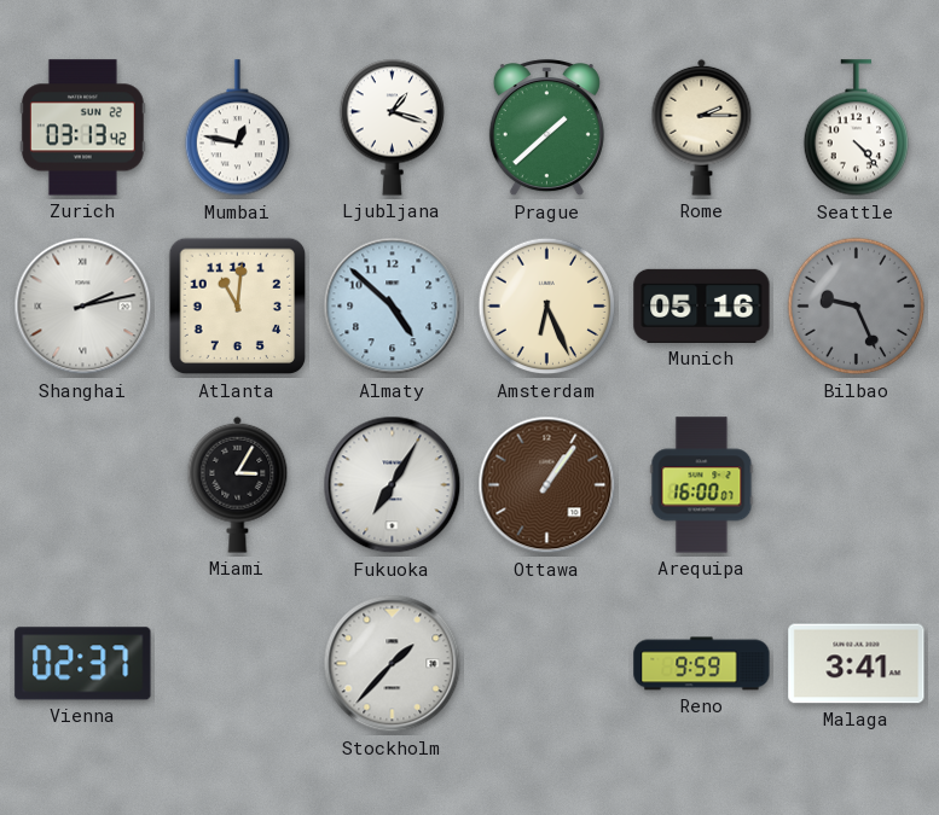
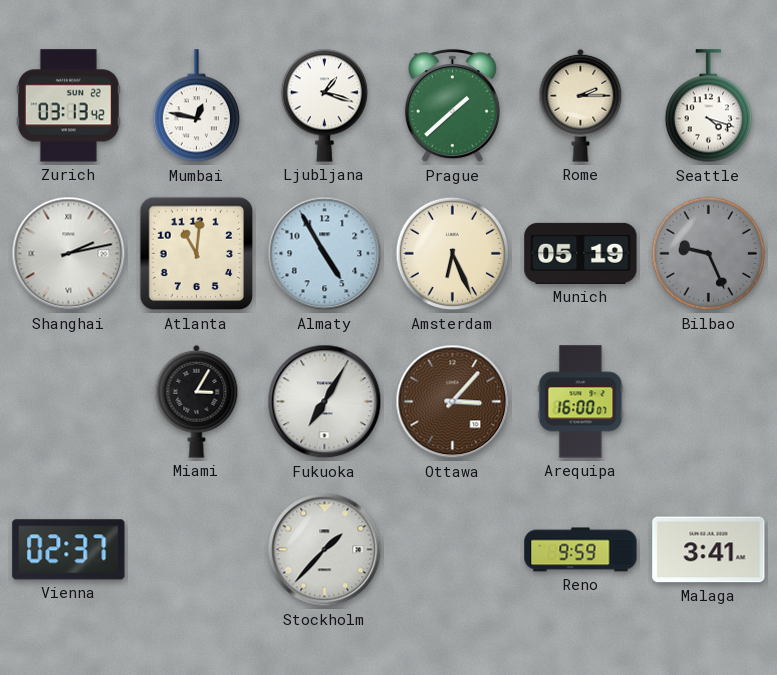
Seattle: 4:23 -> 4:18
Almaty: 4:52 -> 4:55
Munich: 05:16 -> 05:19
Ottawa: 1:06 -> 3:07
